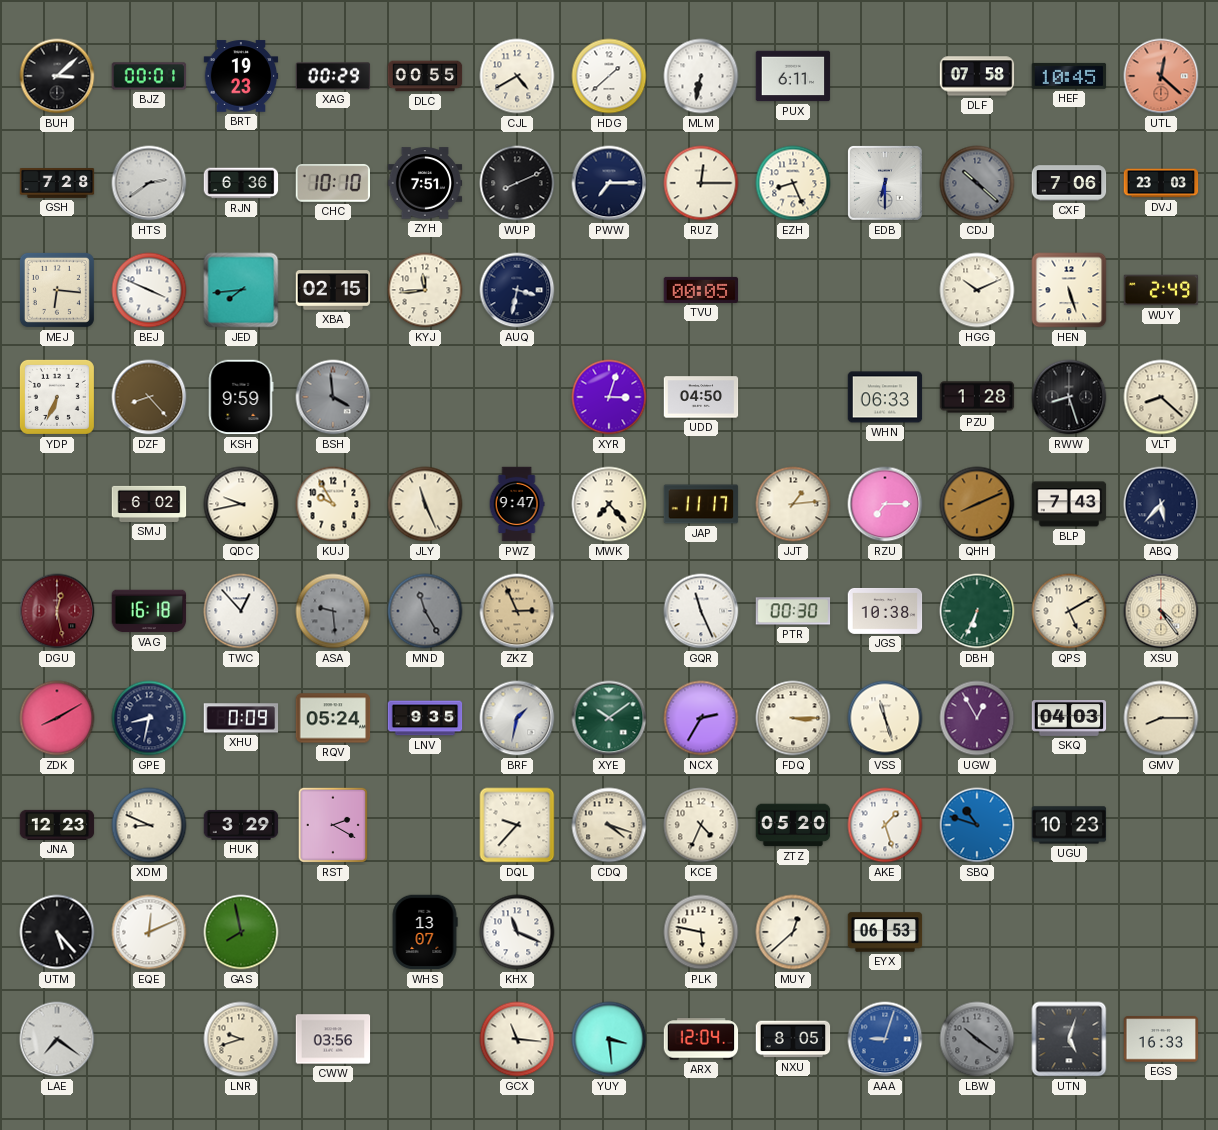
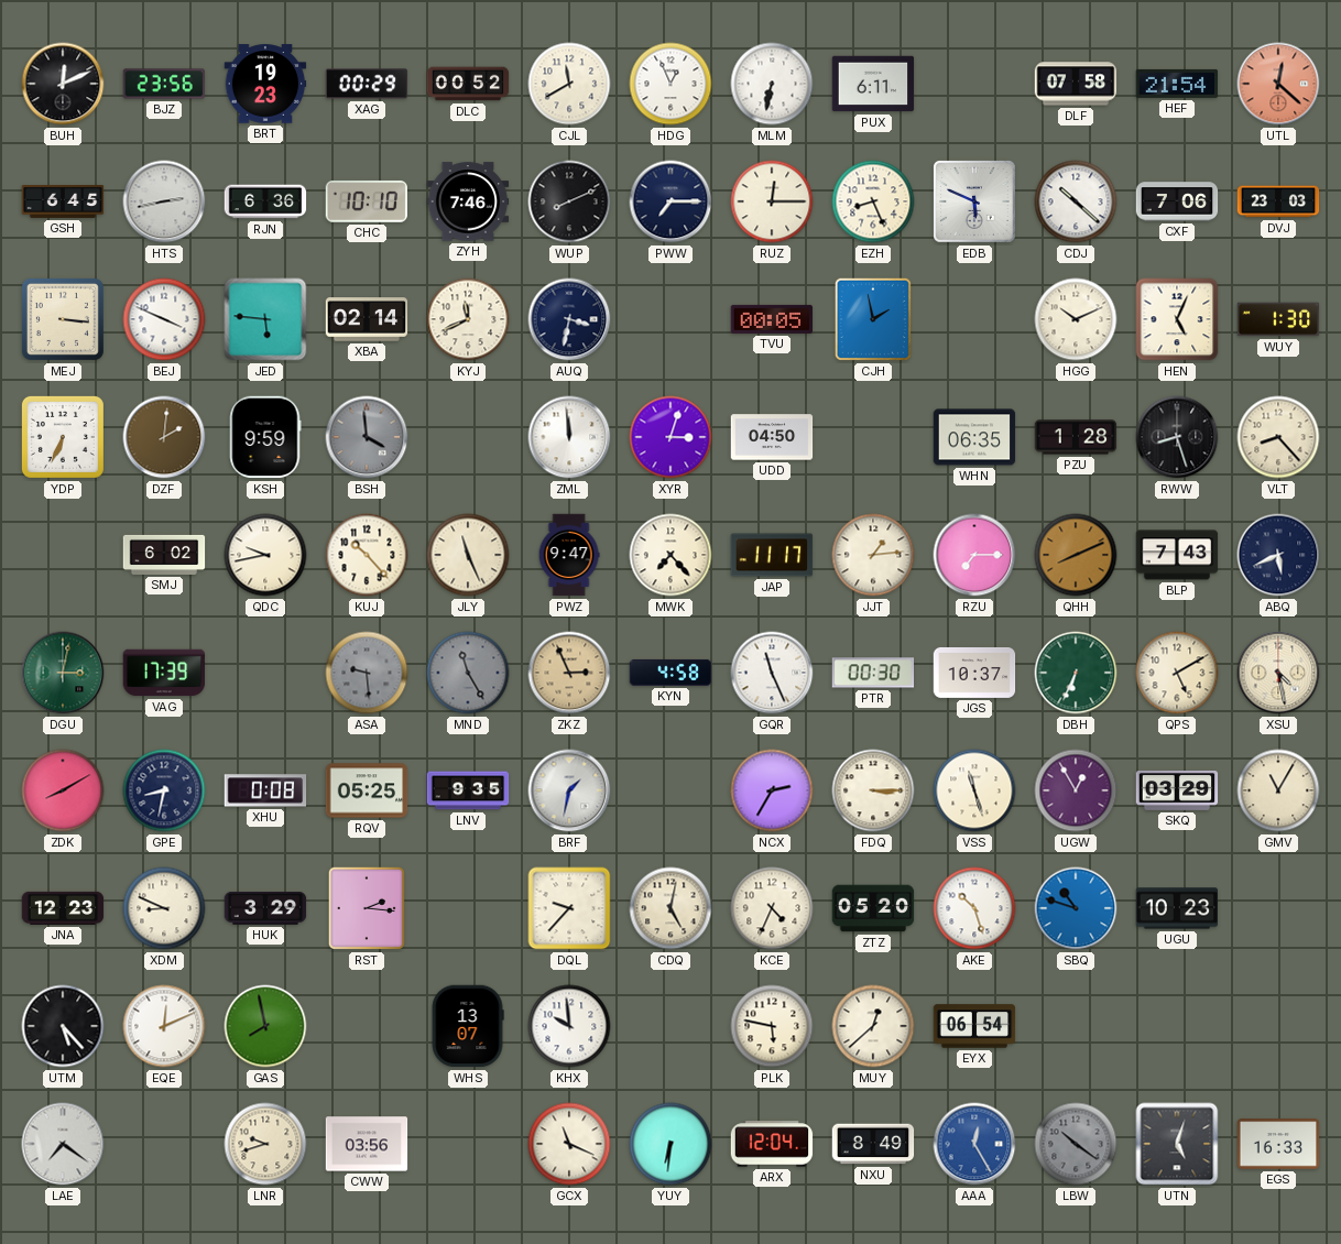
BUH: 3:08 -> 12:11
BJZ: 00:01 -> 23:56
DLC: 00:55 -> 00:52
CJL: 4:40 -> 11:40
HDG: 1:38 -> 12:56
HEF: 10:45 -> 21:54
GSH: 7:28 -> 6:45
HTS: 2:39 -> 2:43
ZYH: 7:51 -> 7:46
EDB: 6:30 -> 5:49
CDJ dial: grey -> white
MEJ: 6:16 -> 3:16
JED: 7:44 -> 5:46
XBA: 02:15 -> 02:14
KYJ: 11:44 -> 11:41
CJH: none -> 1:58
HEN: 5:27 -> 5:04
WUY: 2:49 -> 1:30
DZF: 8:23 -> 2:01
ZML: none -> 11:59
WHN: 06:33 -> 06:35
VLT: 8:22 -> 8:23
KUJ: 9:55 -> 10:23
ABQ: 5:37 -> 5:41
DGU: 12:28 -> 3:02
DGU dial: burgundy -> green
VAG: 16:18 -> 17:39
TWC: 12:53 -> none
KYN: none -> 4:58
JGS: 10:38 -> 10:37
XSU: 4:24 -> 4:28
XHU: 0:09 -> 0:08
RQV: 05:24 -> 05:25
XYE: 10:09 -> none
SKQ: 04:03 -> 03:29
GMV: 8:15 -> 11:05
RST: 2:20 -> 2:16
CDQ: 4:18 -> 5:02
AKE: 1:27 -> 10:27
KHX: 11:19 -> 9:59
EYX: 06:53 -> 06:54
GCX: 11:16 -> 11:19
YUY: 3:29 -> 6:31
NXU: 8:05 -> 8:49
AAA: 9:03 -> 12:25
